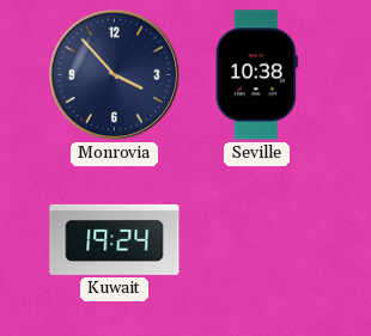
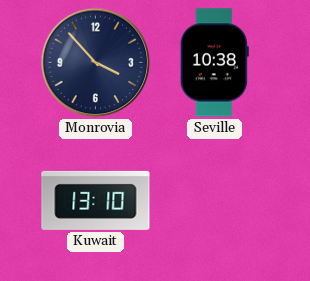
Kuwait: 19:24 -> 13:10
